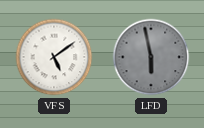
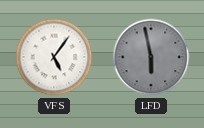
VFS: 5:09 -> 5:06
